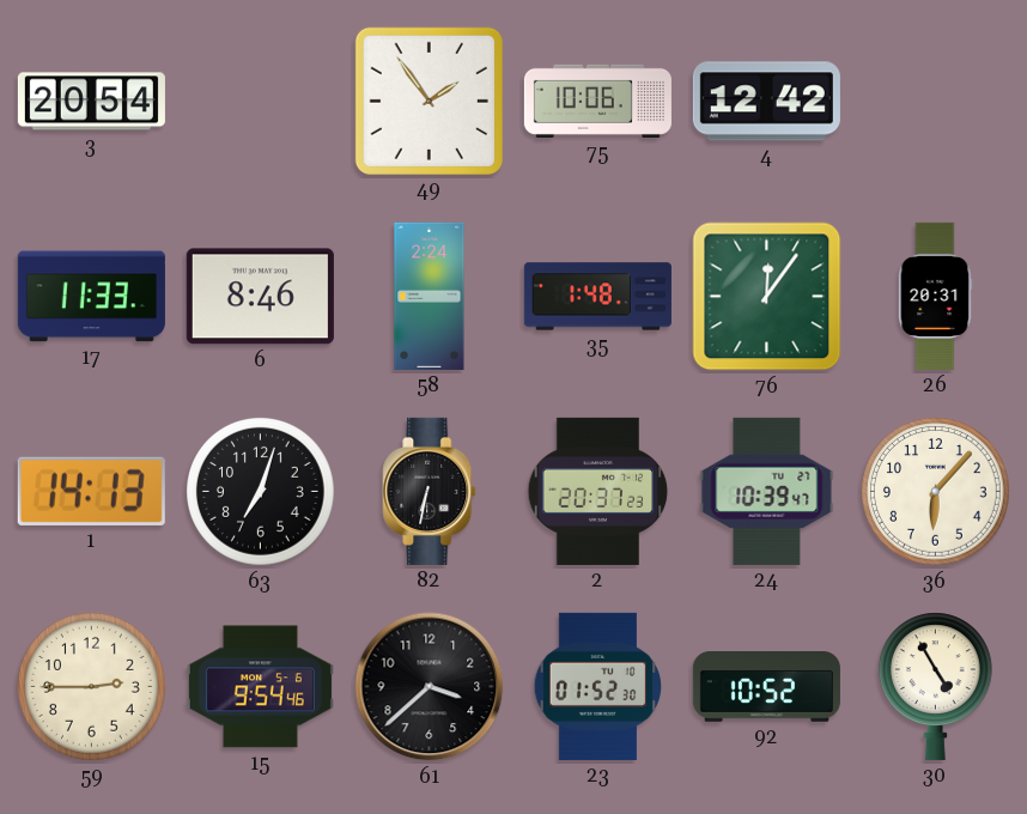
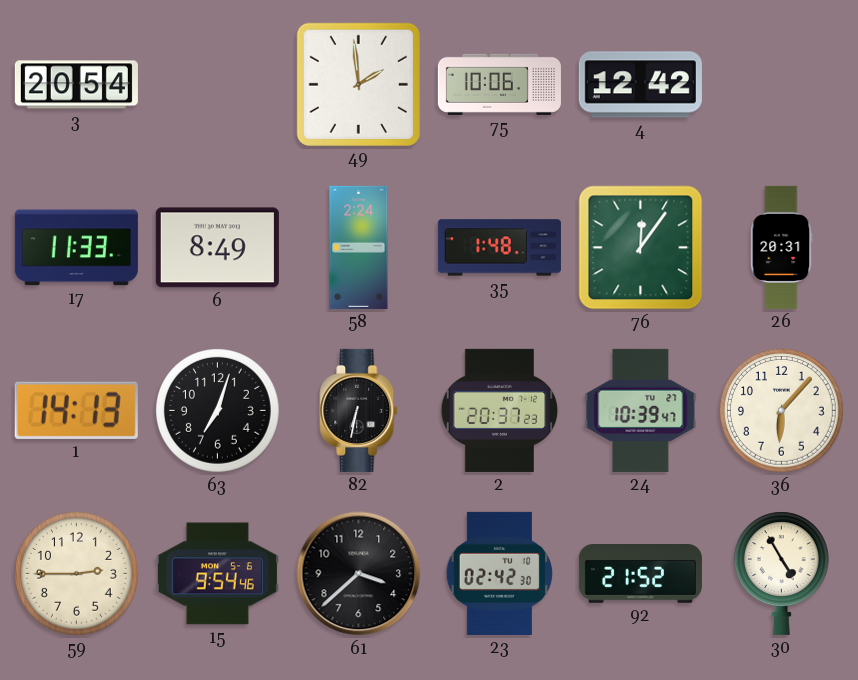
49: 1:54 -> 1:59
6: 8:46 -> 8:49
23: 01:52 -> 02:42
92: 10:52 -> 21:52
